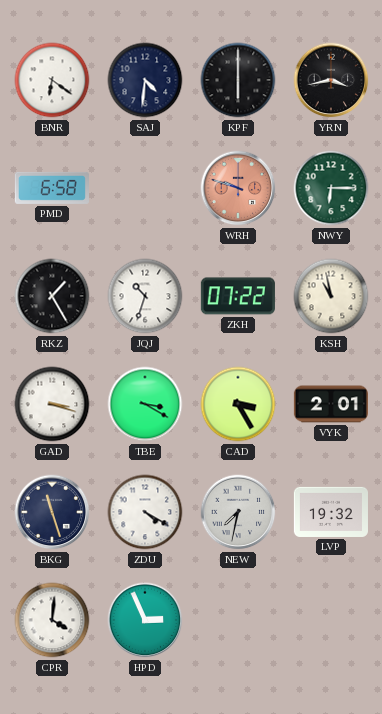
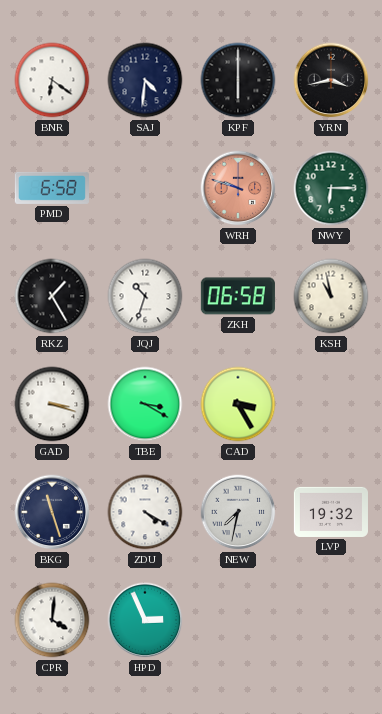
ZKH: 07:22 -> 06:58
VYK: 2:01 -> none
